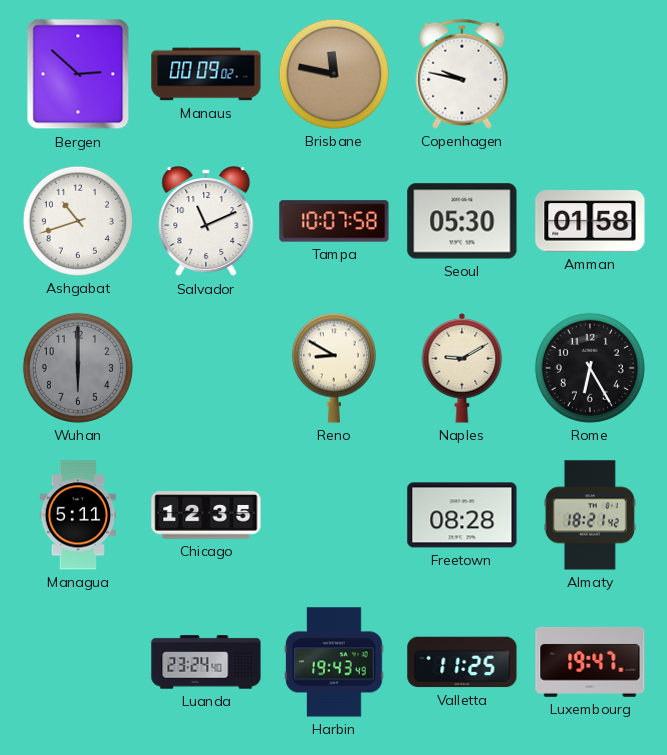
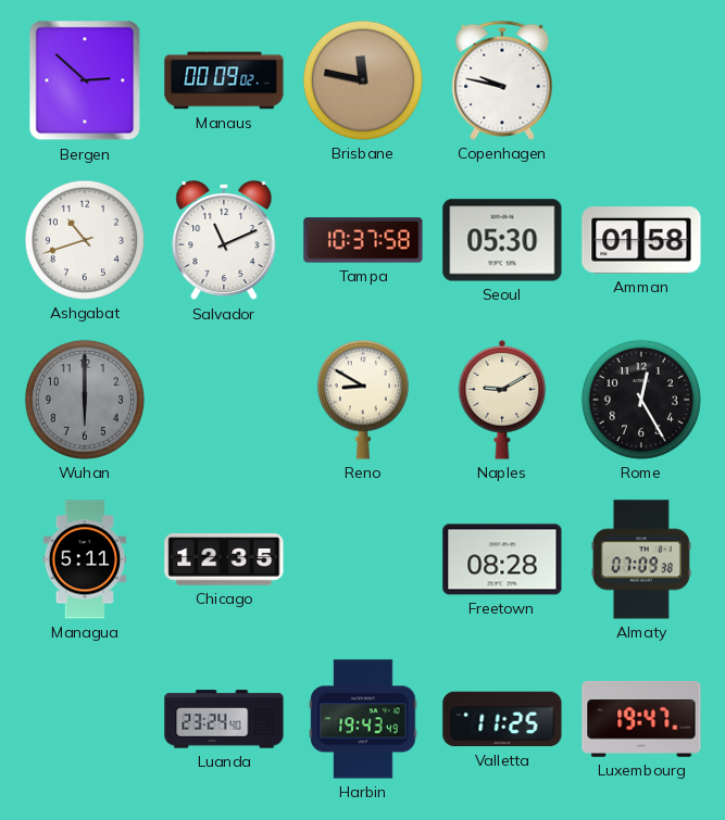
Tampa: 10:07 -> 10:37
Rome: 6:25 -> 12:25
Almaty: 18:21 -> 07:09
